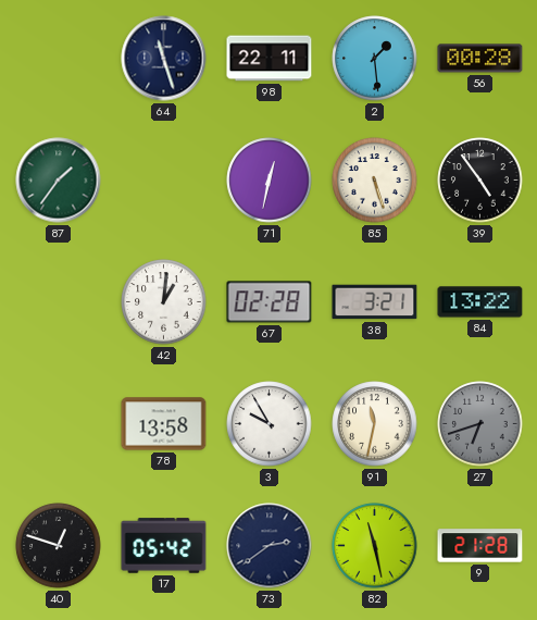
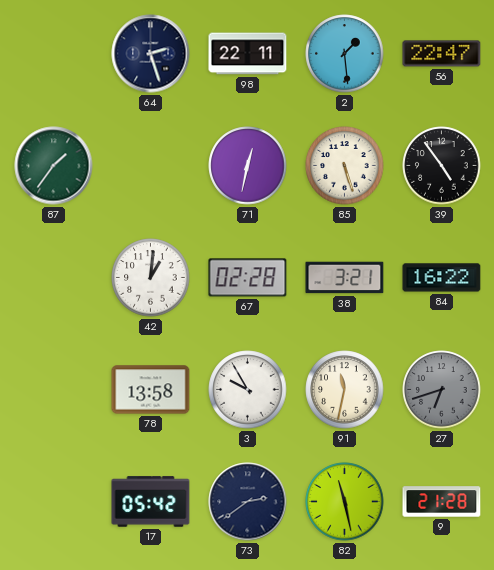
64: 11:27 -> 2:27
56: 00:28 -> 22:47
84: 13:22 -> 16:22
40: 12:48 -> none
